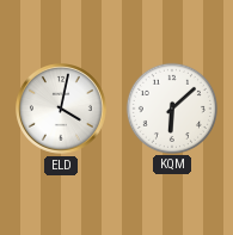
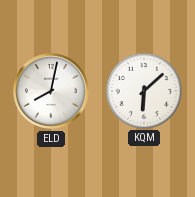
ELD: 4:02 -> 8:02
